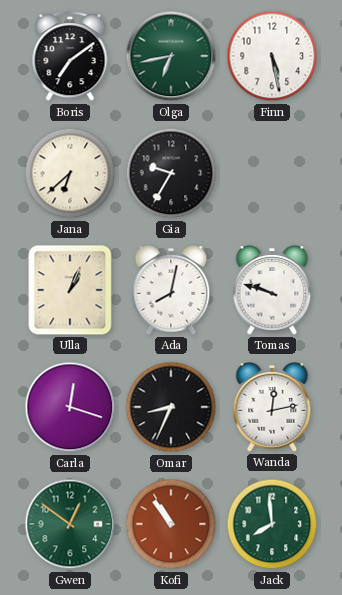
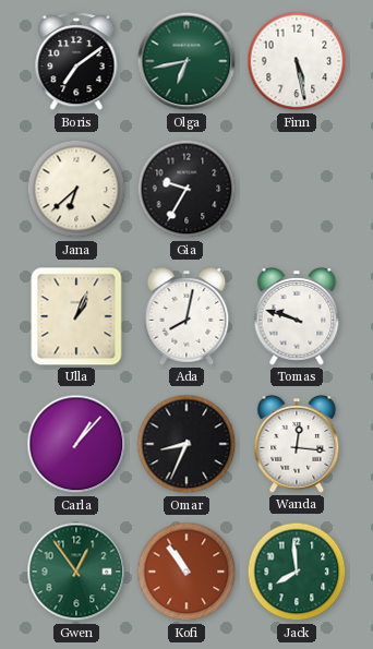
Carla: 12:18 -> 1:07
Wanda: 12:13 -> 12:16
Gwen: 12:51 -> 12:54
